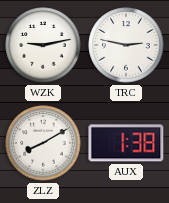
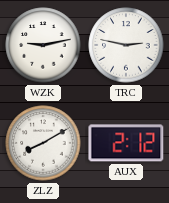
AUX: 1:38 -> 2:12
